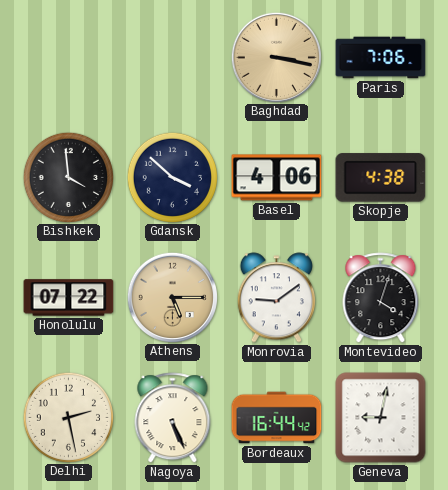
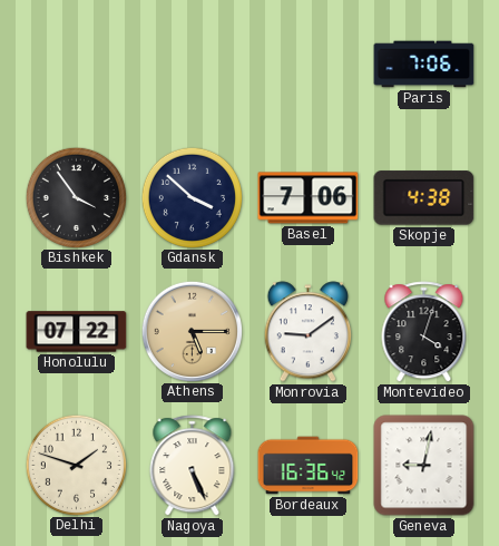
Baghdad: 3:17 -> none
Bishkek: 3:59 -> 3:54
Basel: 4:06 -> 7:06
Delhi: 2:28 -> 1:48
Bordeaux: 16:44 -> 16:36
